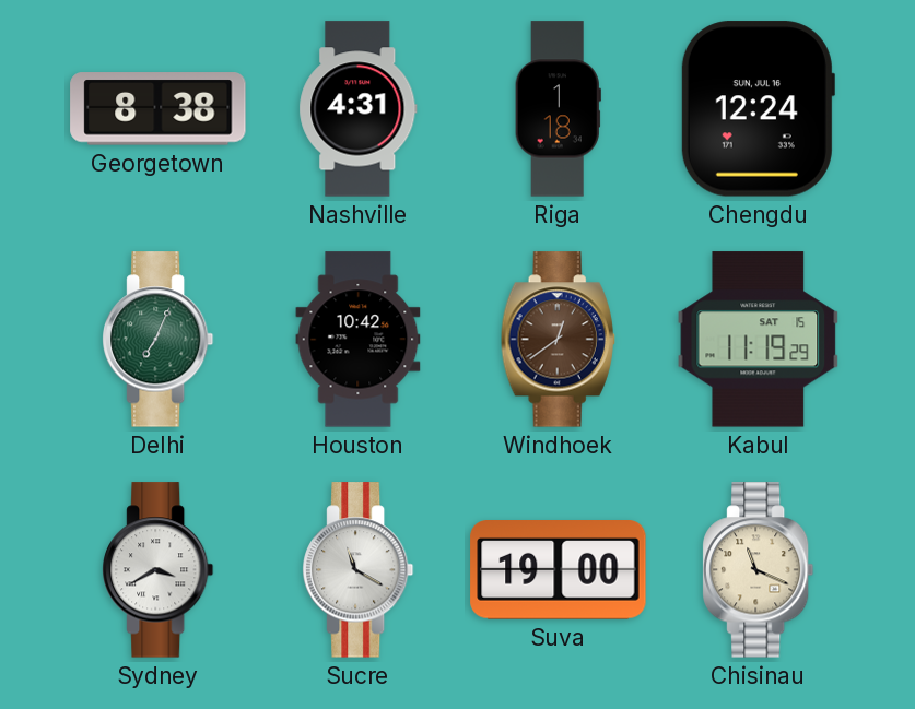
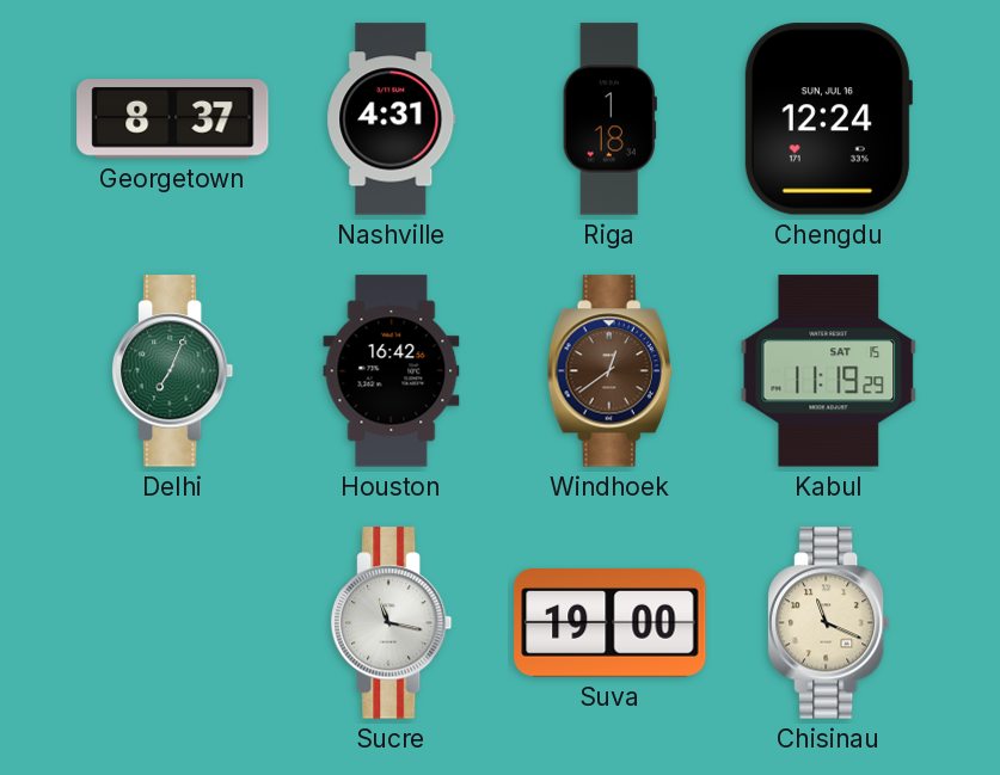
Georgetown: 8:38 -> 8:37
Houston: 10:42 -> 16:42
Sydney: 3:40 -> none
Sucre: 11:20 -> 11:17
